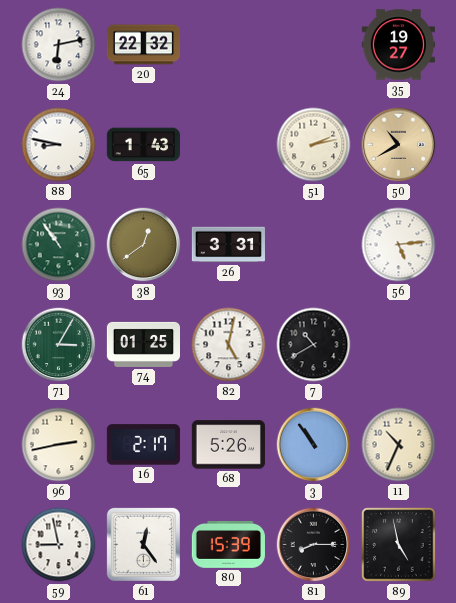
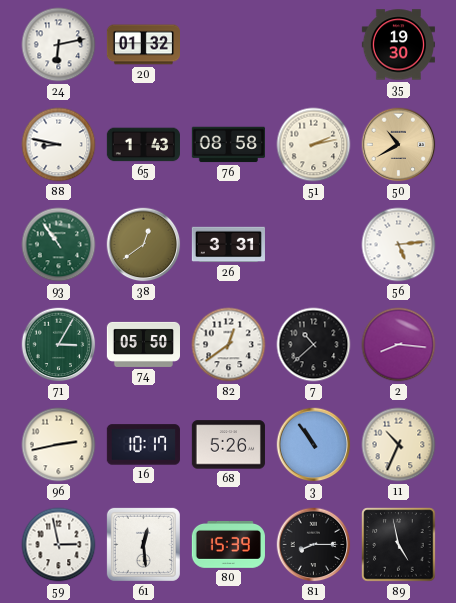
20: 22:32 -> 01:32
35: 19:27 -> 19:30
76: none -> 08:58
74: 01:25 -> 05:50
82: 5:02 -> 12:39
7: 10:40 -> 10:38
2: none -> 8:16
16: 2:17 -> 10:17
59: 8:58 -> 2:58
61: 12:24 -> 12:29
